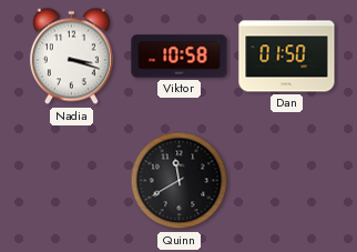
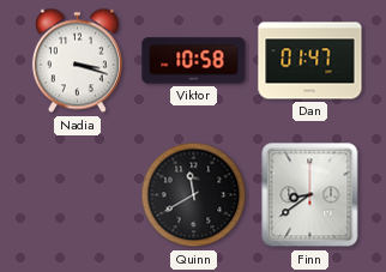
Dan: 01:50 -> 01:47
Finn: none -> 8:39
